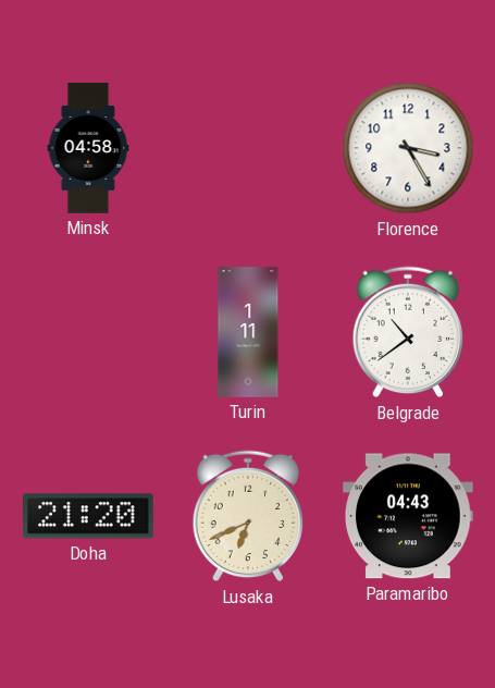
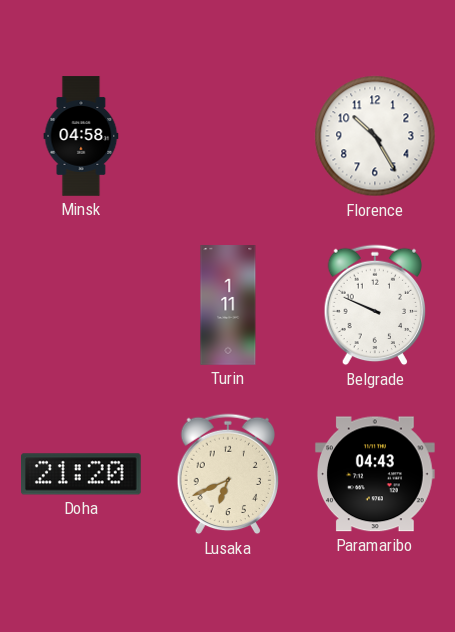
Florence: 3:25 -> 10:25
Belgrade: 10:39 -> 9:49
